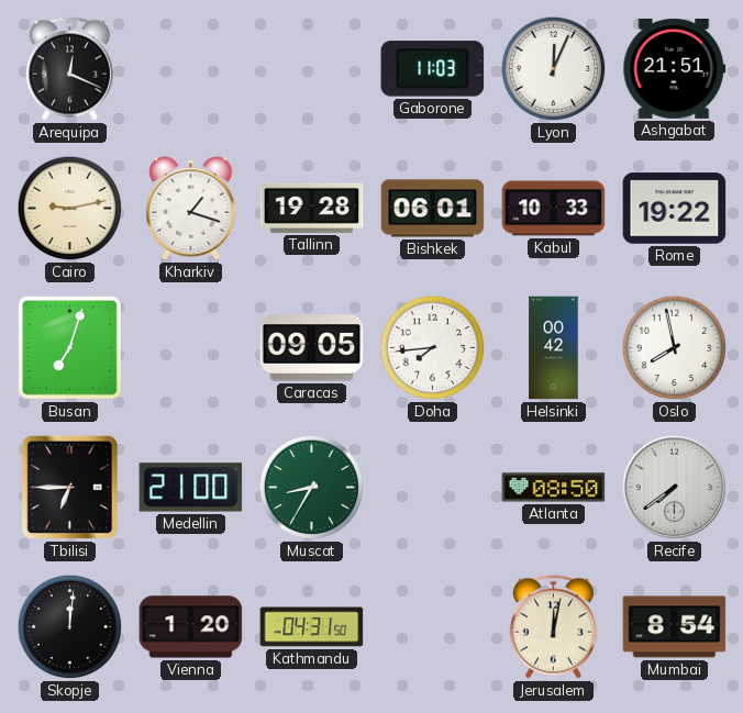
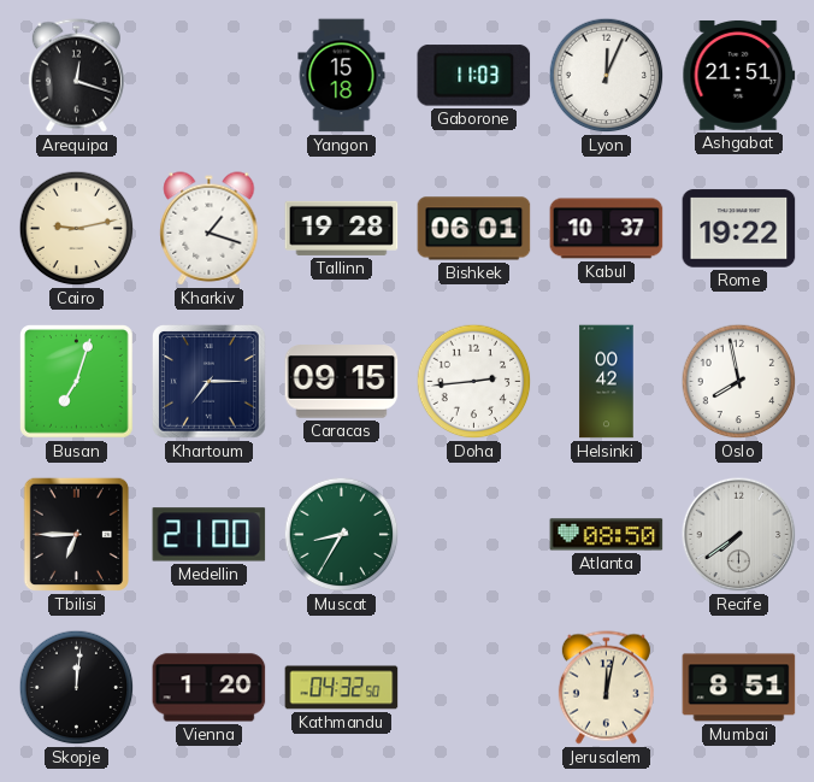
Arequipa: 12:19 -> 12:18
Yangon: none -> 15:18
Kabul: 10:33 -> 10:37
Khartoum: none -> 7:15
Caracas: 09:05 -> 09:15
Doha: 7:44 -> 2:44
Kathmandu: 04:31 -> 04:32
Mumbai: 8:54 -> 8:51
